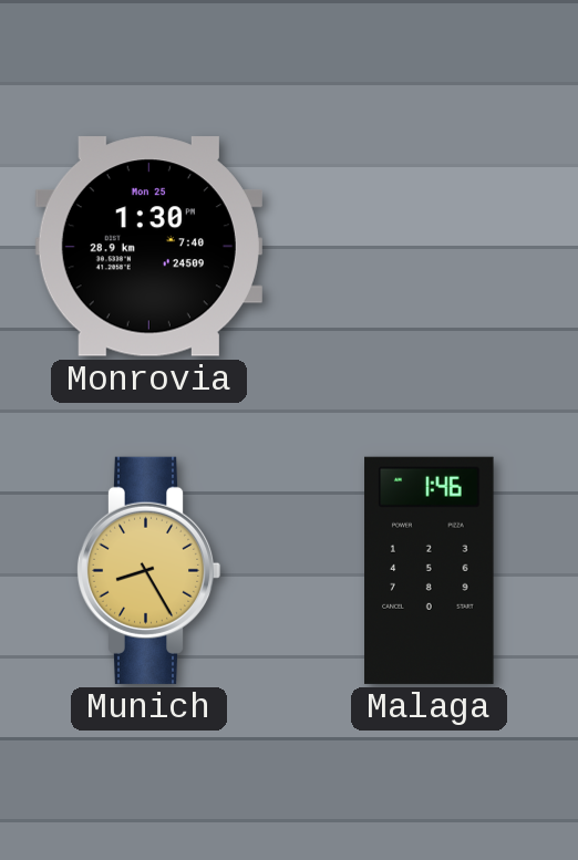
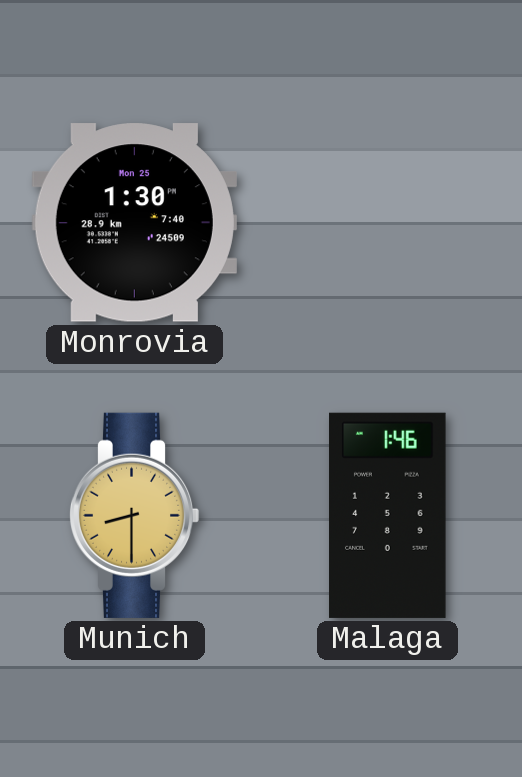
Munich: 8:25 -> 8:30
